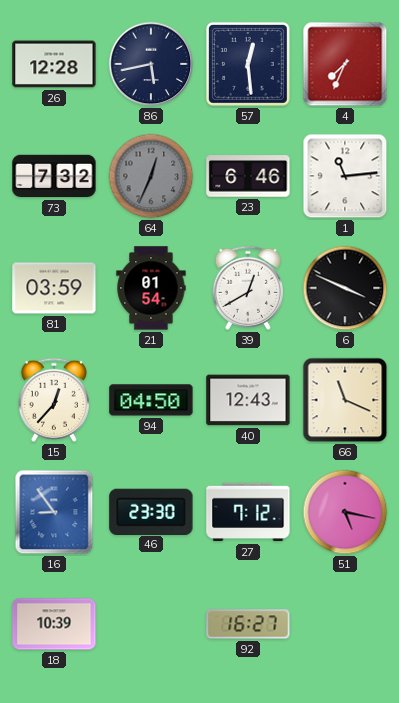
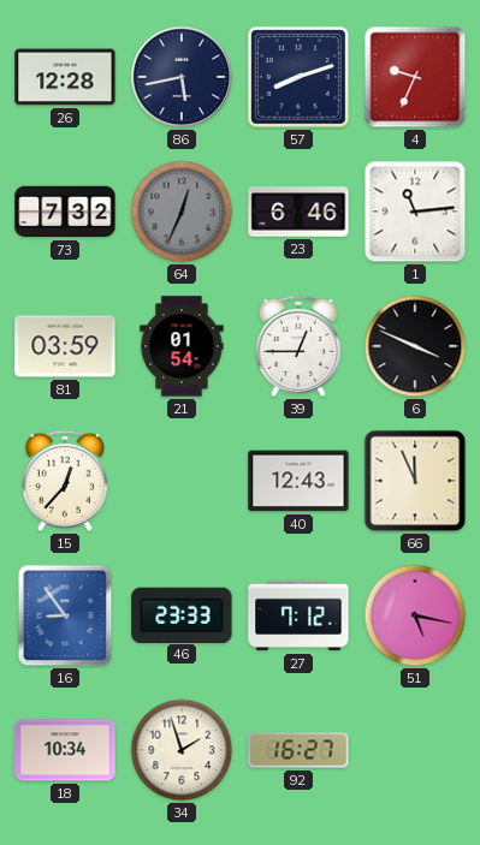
57: 12:29 -> 8:12
4: 7:34 -> 9:34
39: 12:40 -> 12:45
94: 04:50 -> none
66: 11:19 -> 11:56
46: 23:30 -> 23:33
18: 10:39 -> 10:34
34: none -> 1:57
